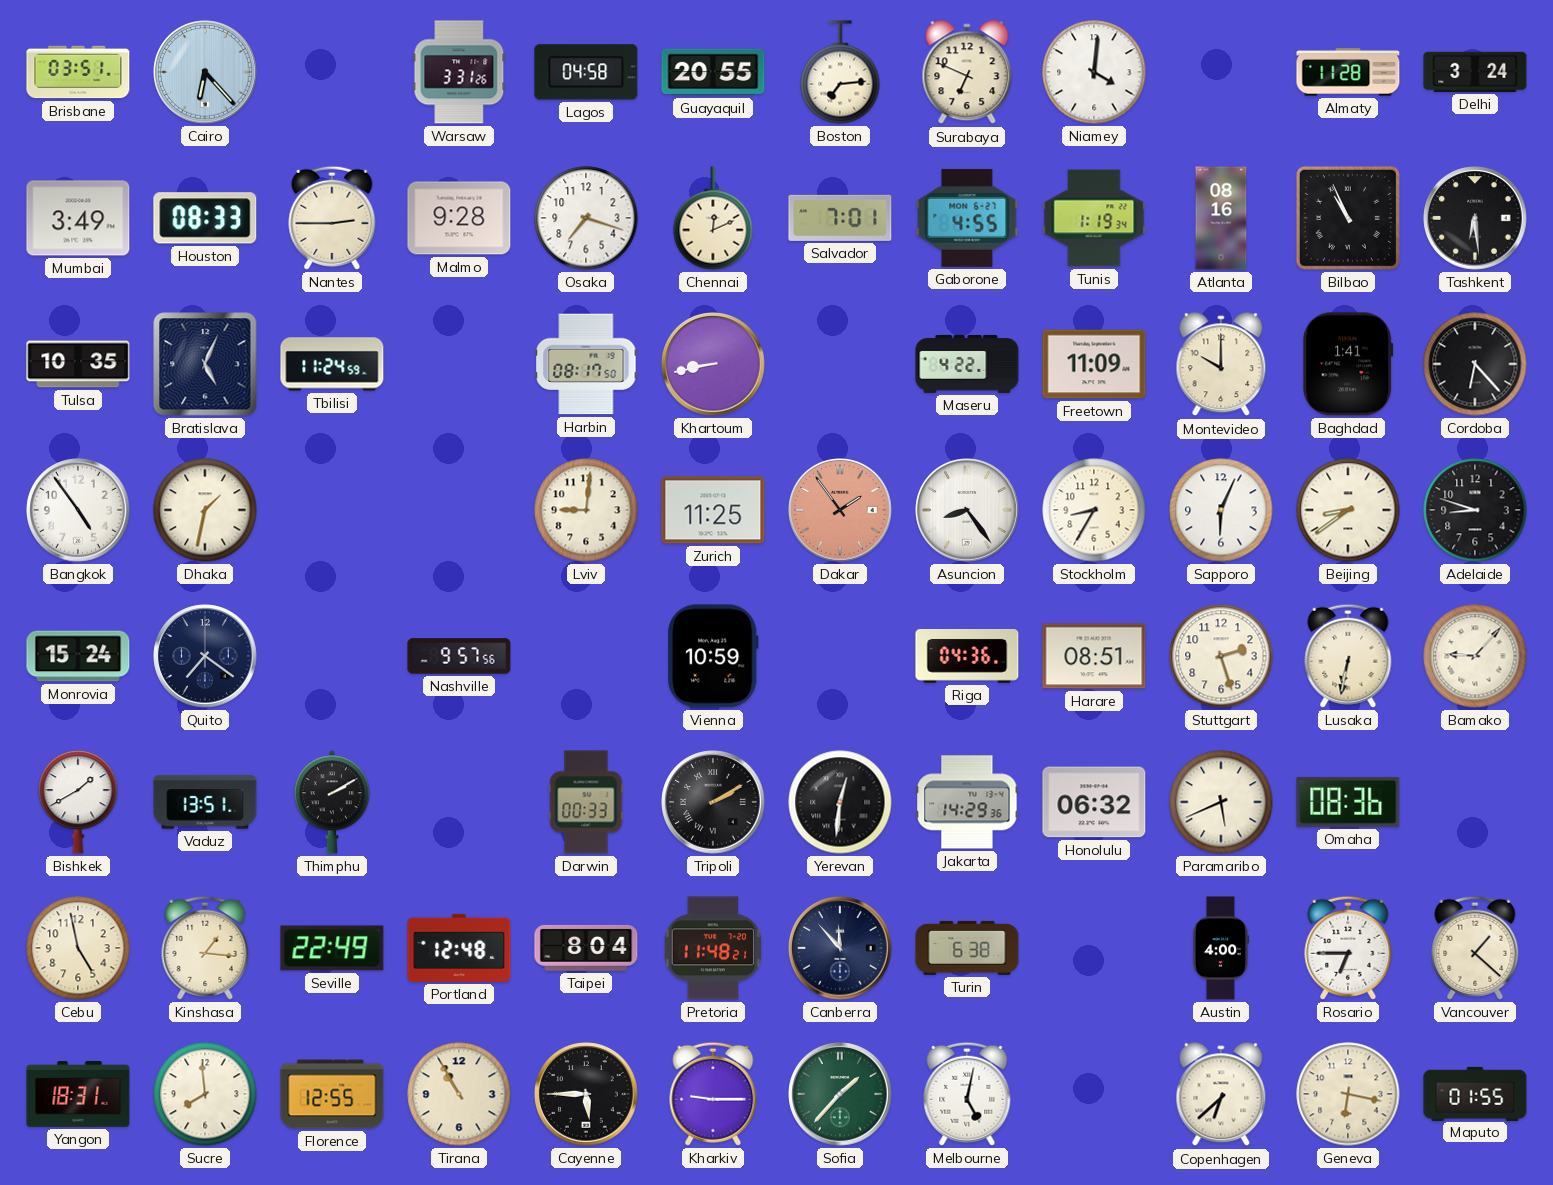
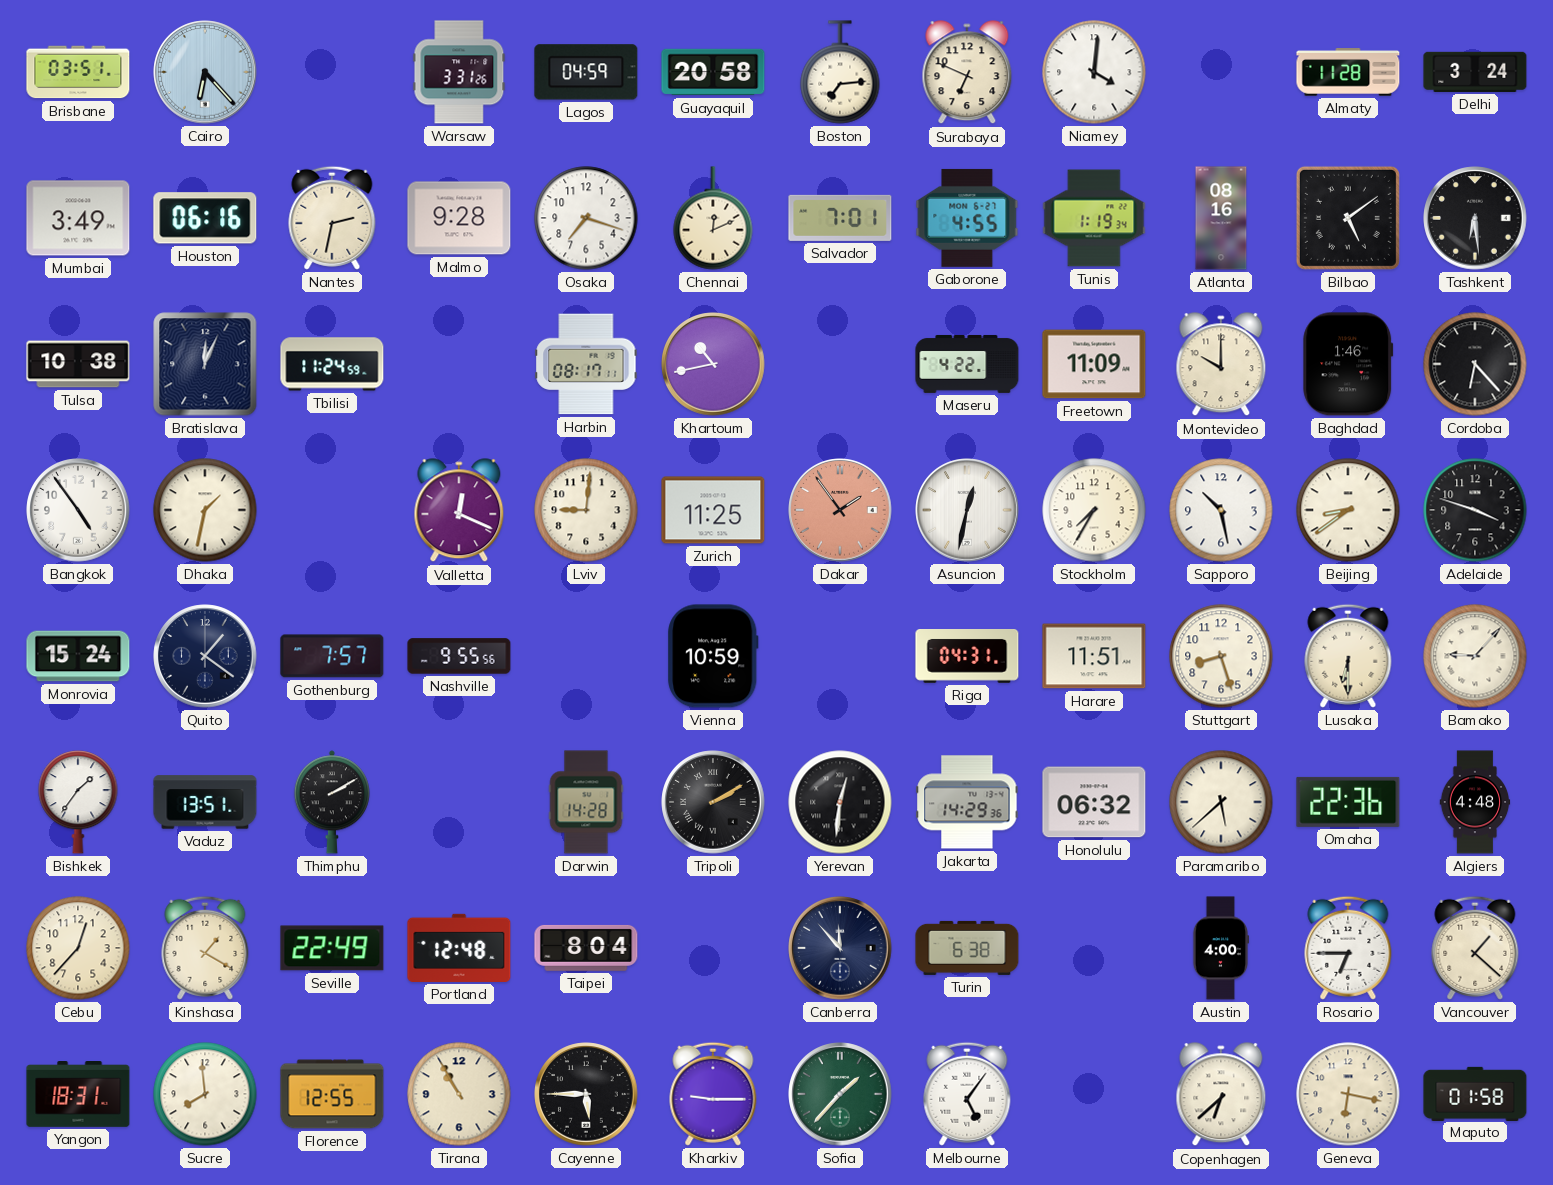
Lagos: 04:58 -> 04:59
Guayaquil: 20:55 -> 20:58
Houston: 08:33 -> 06:16
Nantes: 2:45 -> 2:32
Bilbao: 10:56 -> 5:09
Tulsa: 10:35 -> 10:38
Bratislava: 5:04 -> 12:04
Harbin: 08:17:50 -> 08:17:11
Khartoum: 8:43 -> 10:43
Baghdad: 1:41 -> 1:46
Valletta: none -> 12:19
Asuncion: 8:24 -> 12:32
Stockholm: 8:35 -> 7:35
Sapporo: 6:04 -> 10:28
Adelaide: 8:48 -> 3:48
Quito: 7:21 -> 1:21
Gothenburg: none -> 7:57
Nashville: 9:57 -> 9:55
Riga: 04:36 -> 04:31
Harare: 08:51 -> 11:51
Stuttgart: 2:27 -> 8:27
Lusaka: 6:32 -> 6:30
Bishkek: 1:40 -> 1:36
Darwin: 00:33 -> 14:28
Paramaribo: 5:41 -> 5:38
Omaha: 08:36 -> 22:36
Algiers: none -> 4:48
Cebu: 4:58 -> 12:37
Kinshasa: 1:16 -> 1:20
Pretoria: 11:48 -> none
Melbourne: 5:02 -> 5:06
Maputo: 01:55 -> 01:58
